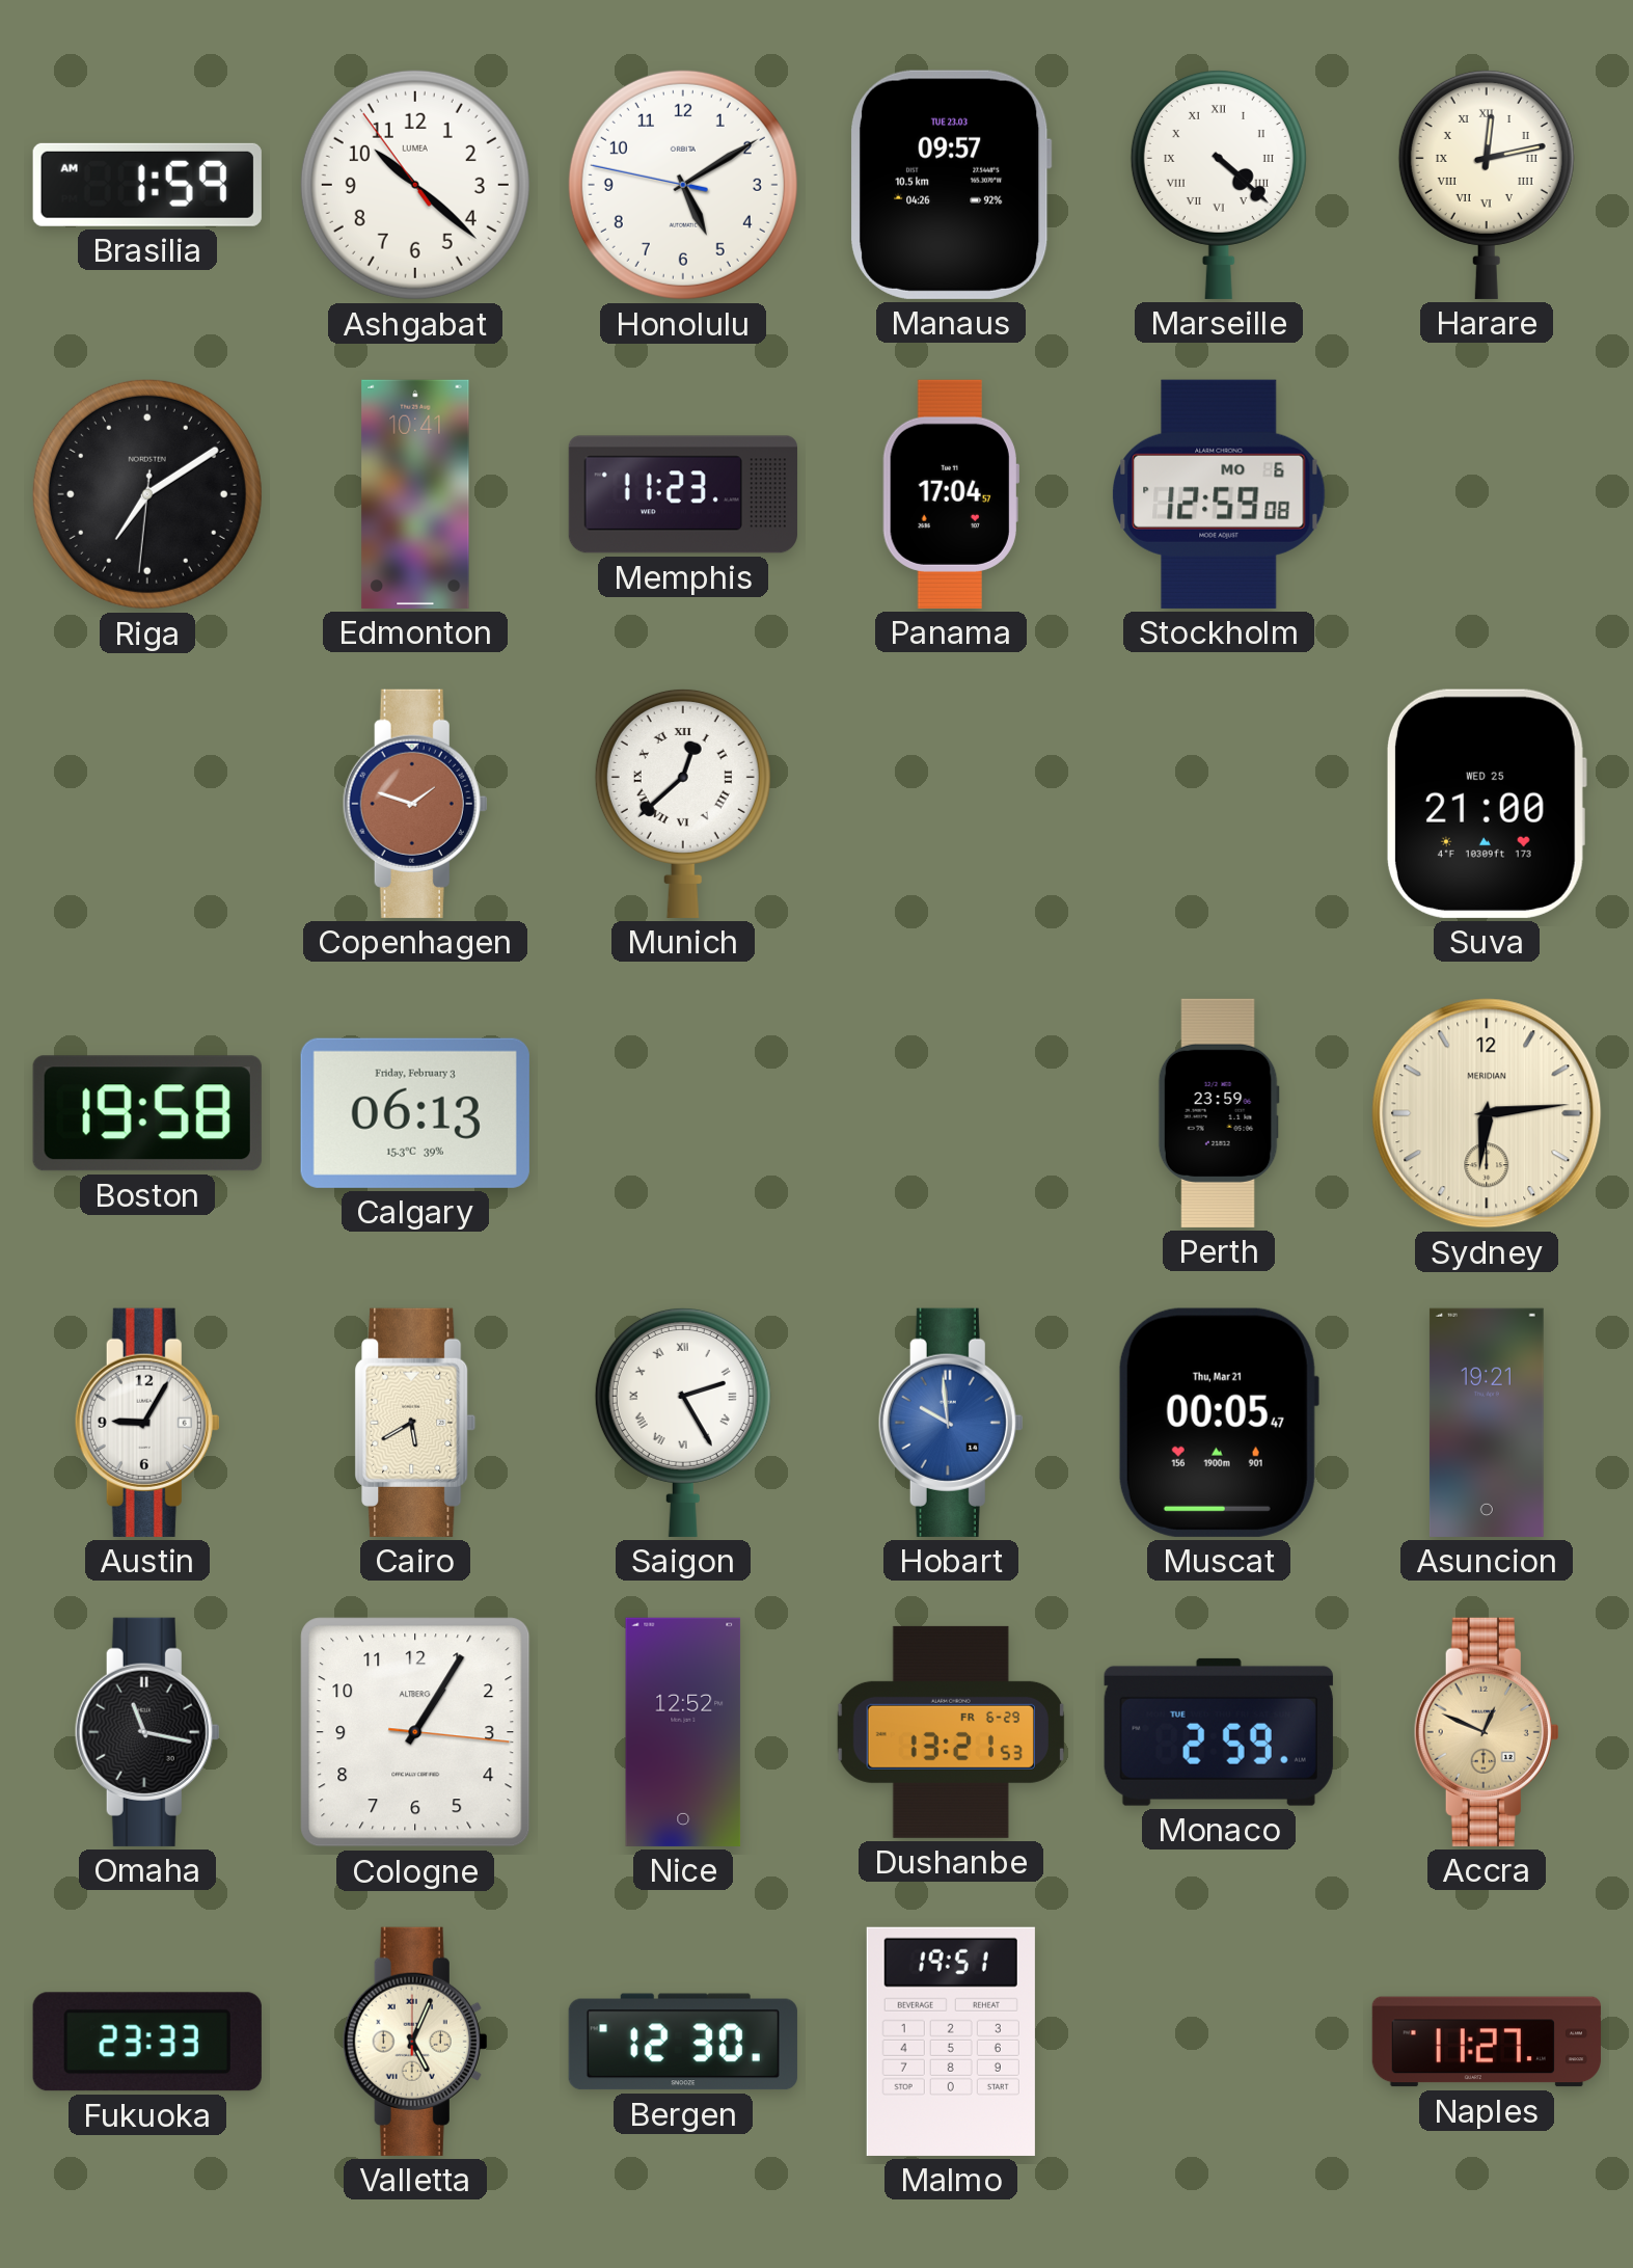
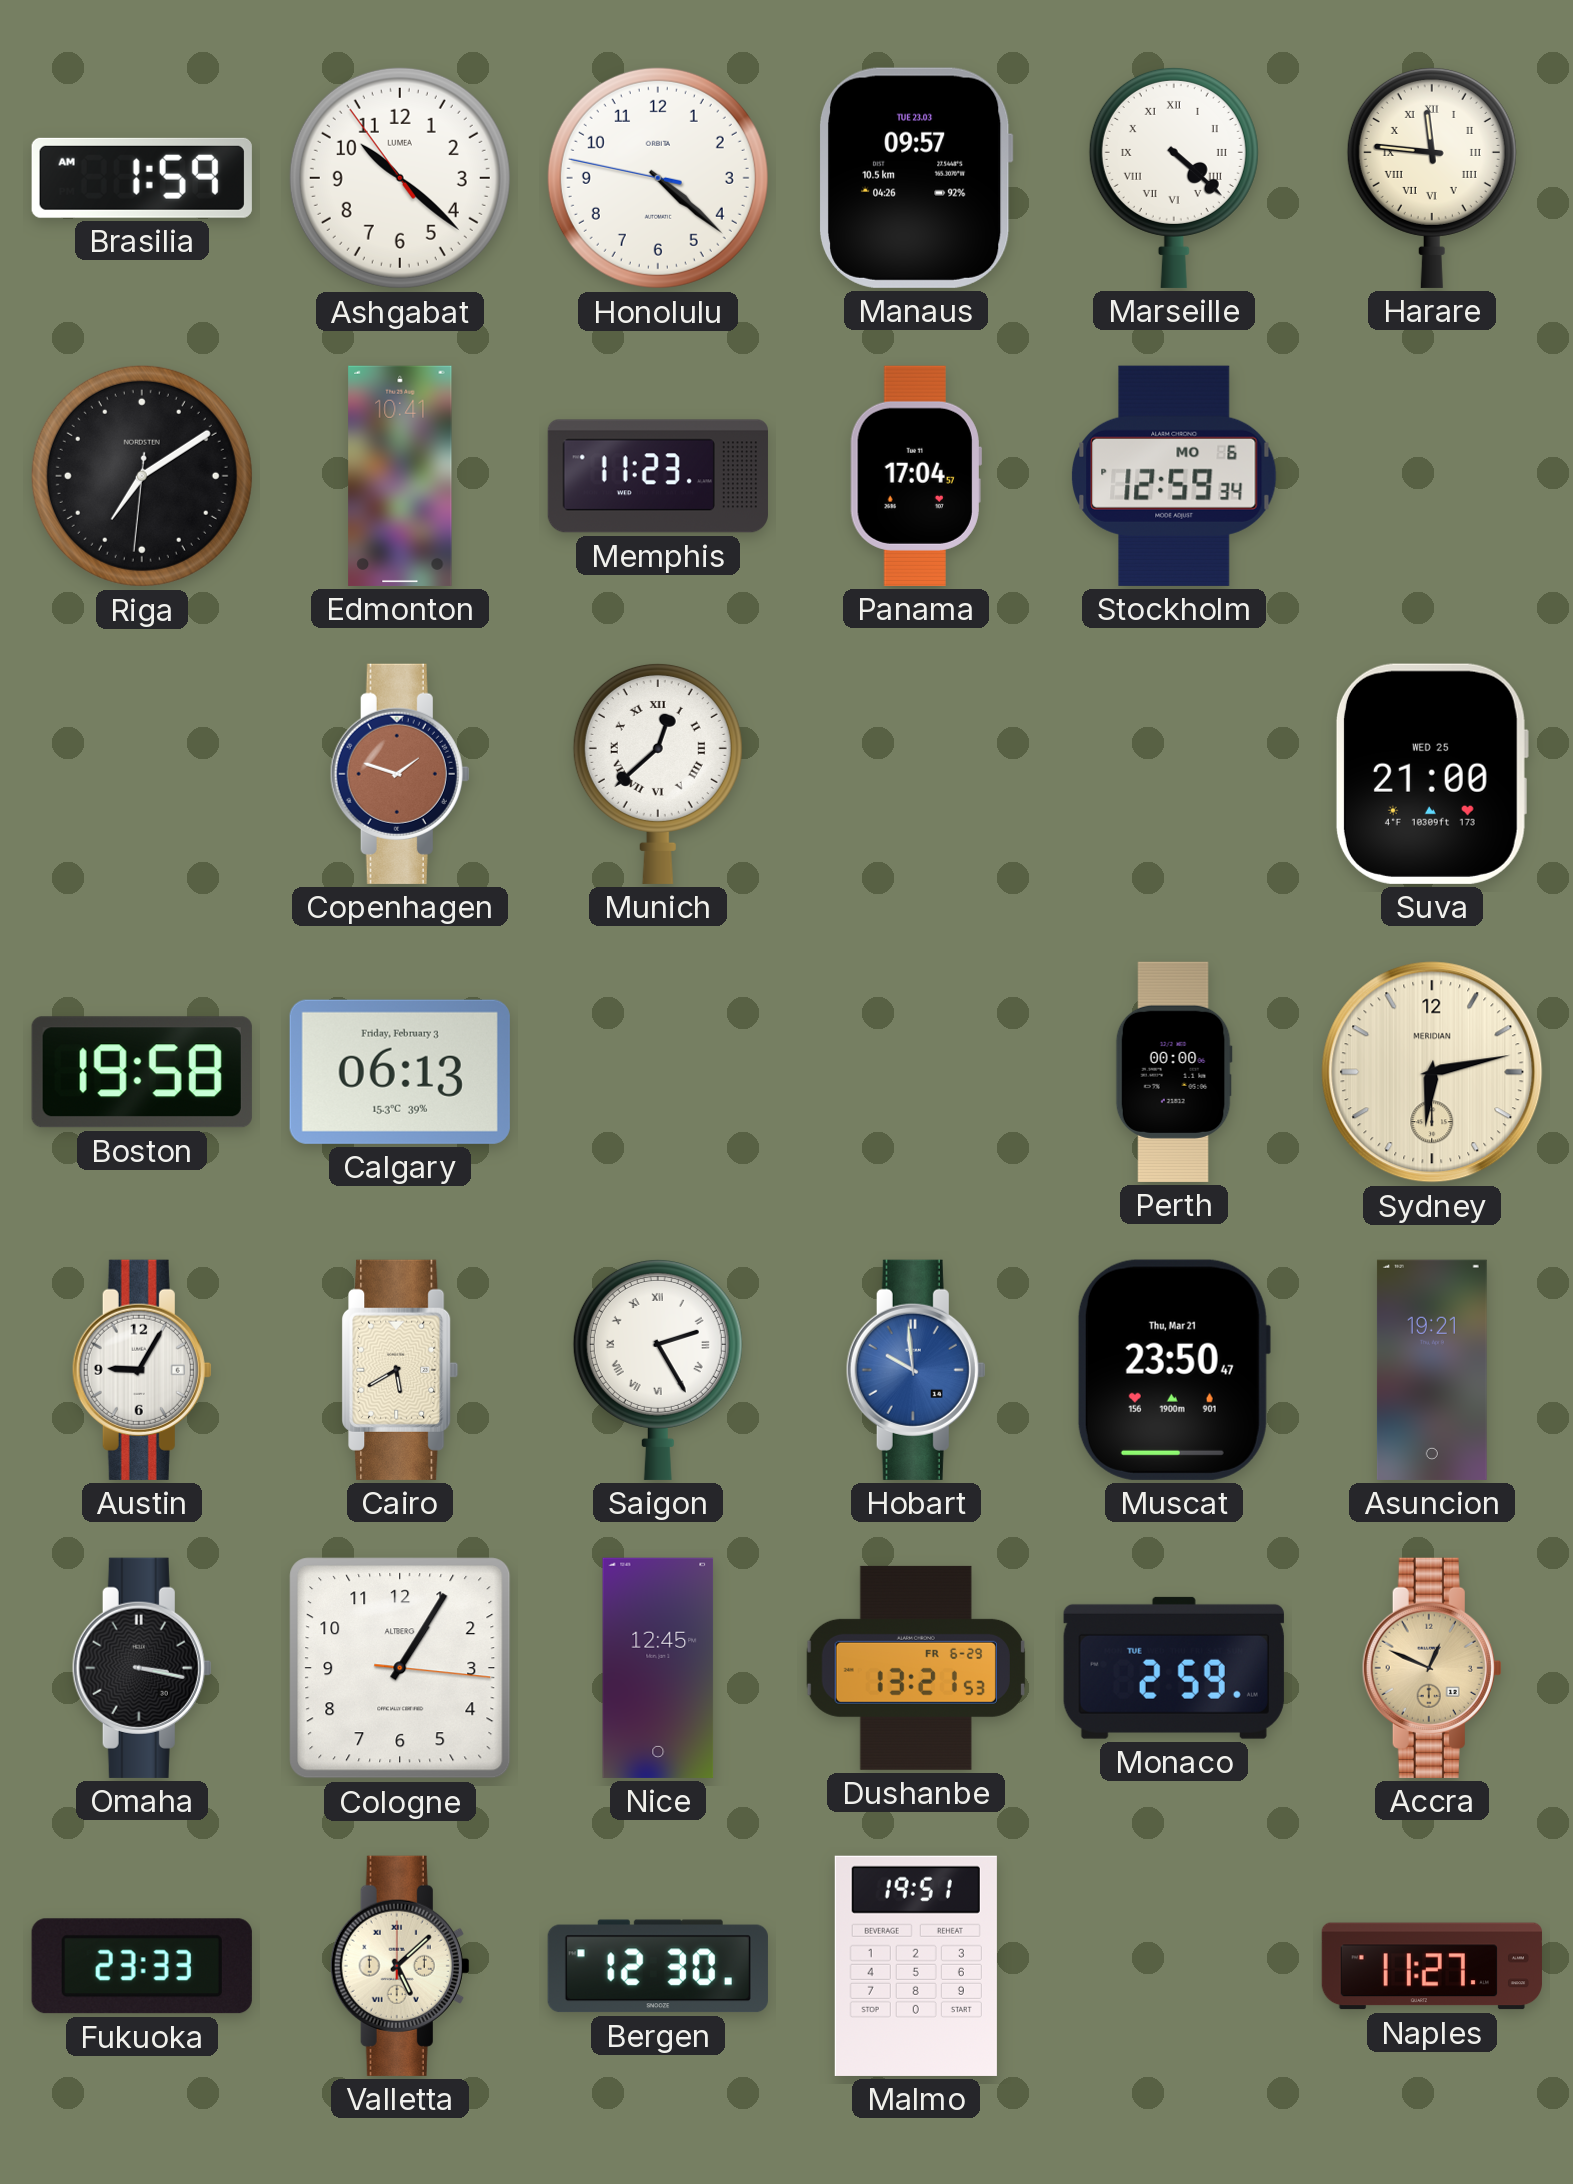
Honolulu: 5:09 -> 4:21
Harare: 12:13 -> 11:46
Stockholm: 12:59:08 -> 12:59:34
Perth: 23:59 -> 00:00
Sydney: 6:14 -> 6:13
Muscat: 00:05 -> 23:50
Omaha: 11:17 -> 3:17
Nice: 12:52 -> 12:45
Valletta: 5:04 -> 5:08
